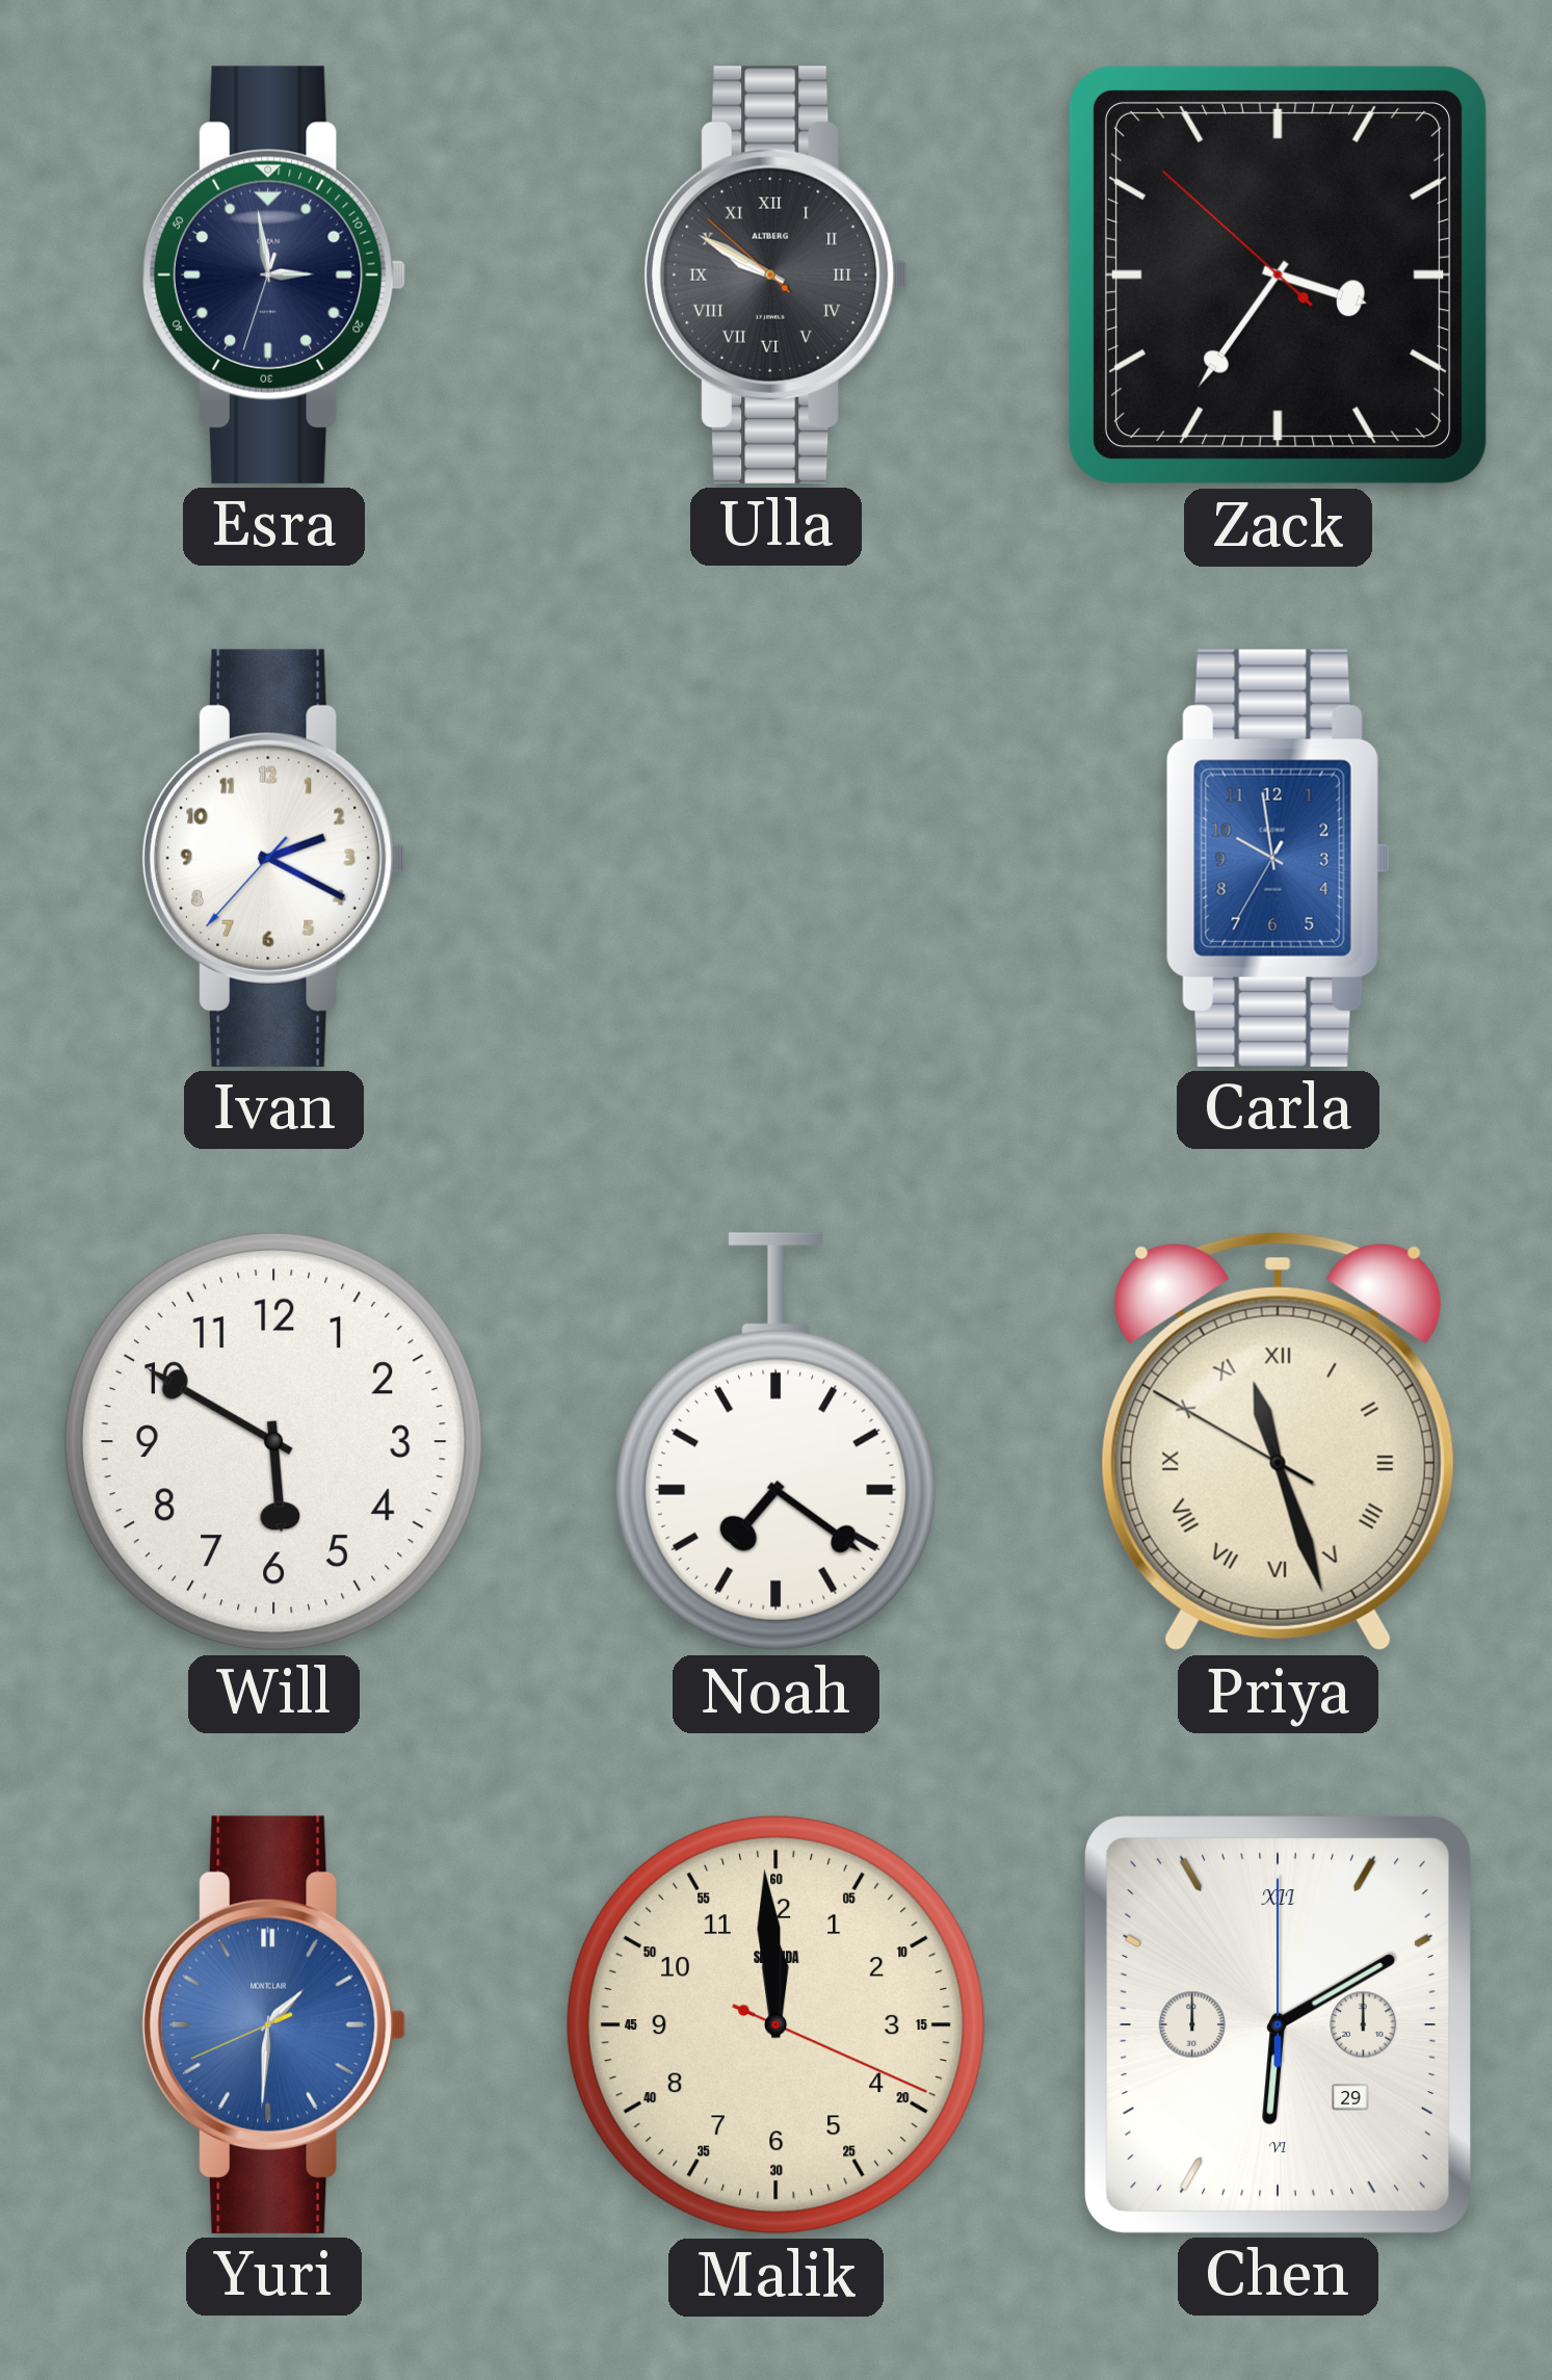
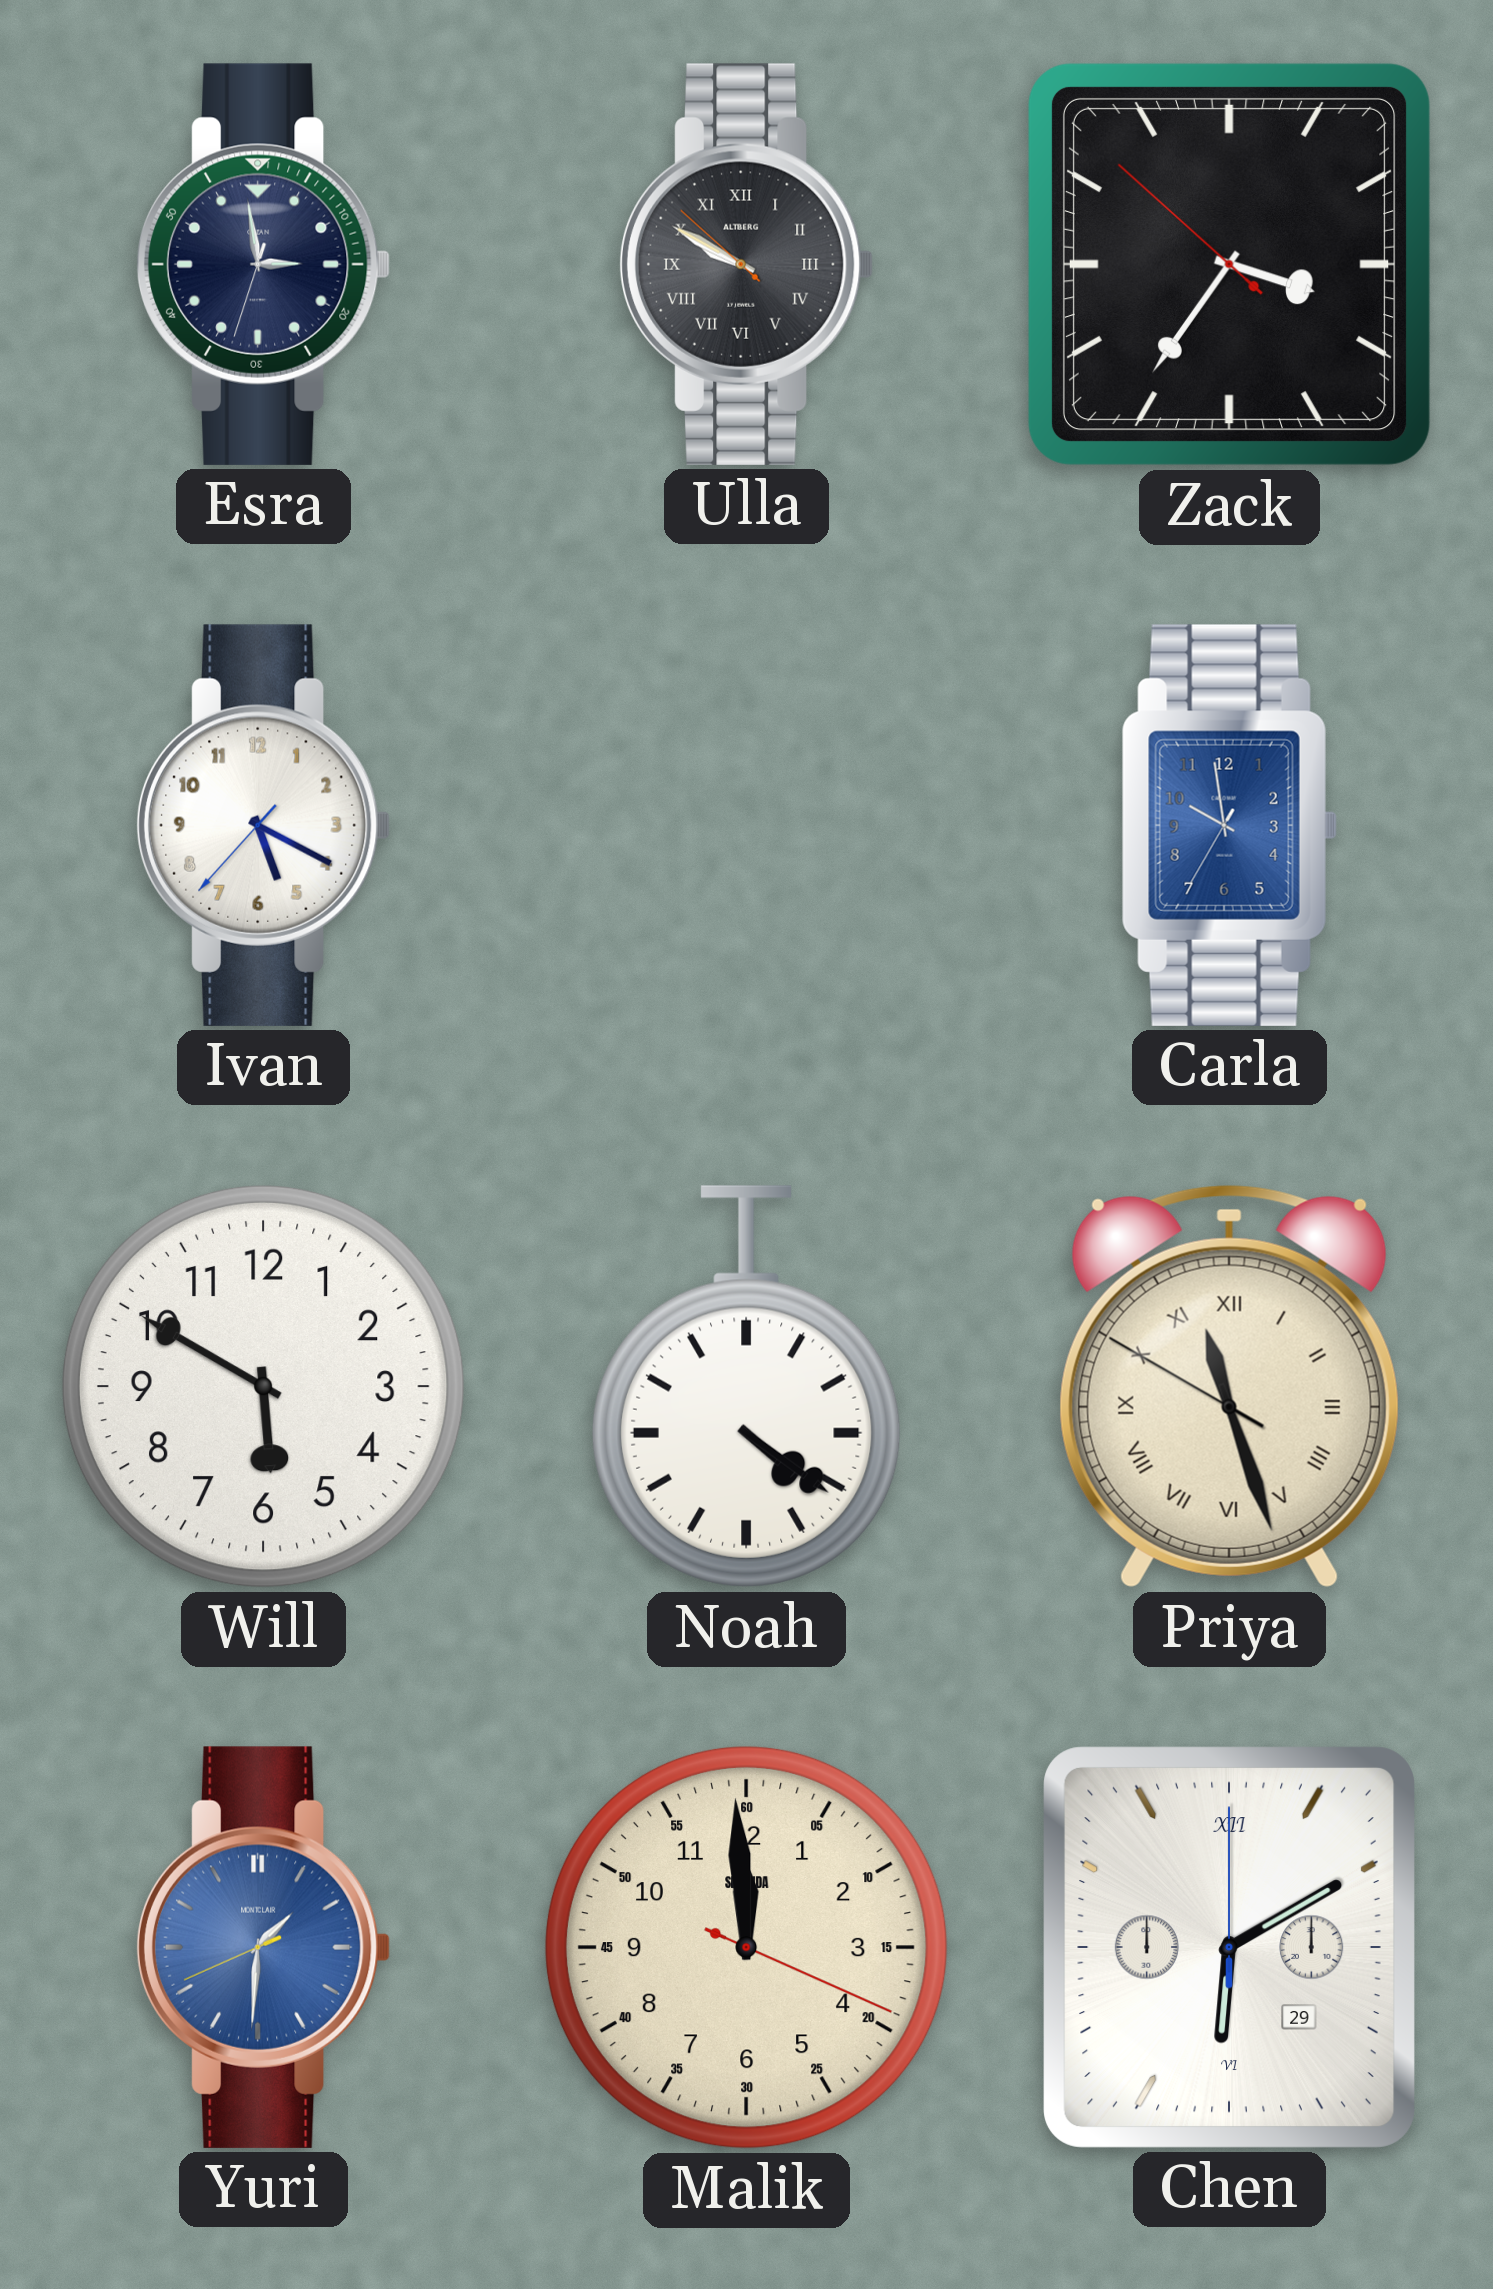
Ivan: 2:19 -> 5:19
Noah: 7:21 -> 4:21
